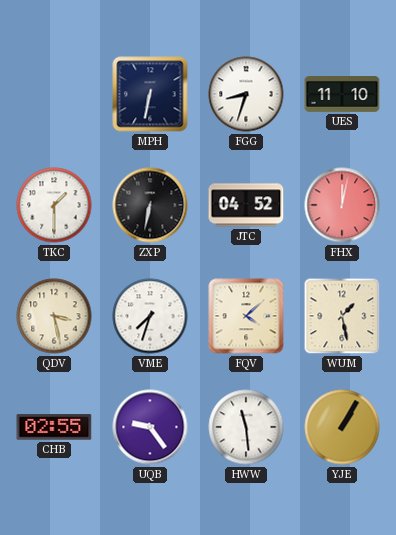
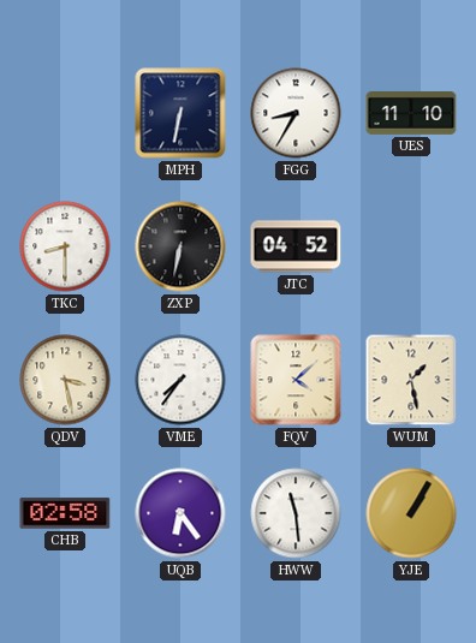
FGG: 8:33 -> 8:35
TKC: 1:30 -> 8:30
FHX: 12:02 -> none
VME: 7:33 -> 7:36
CHB: 02:55 -> 02:58
UQB: 9:24 -> 6:24
